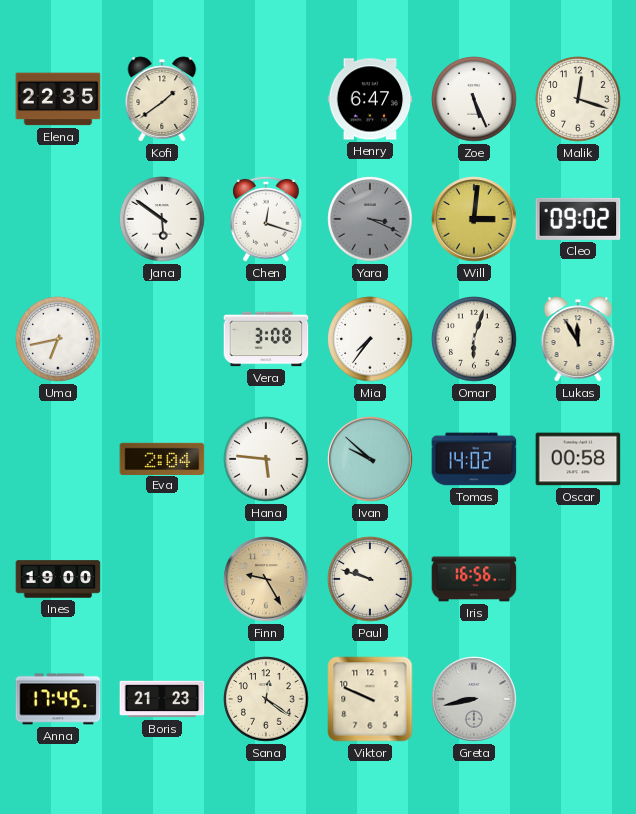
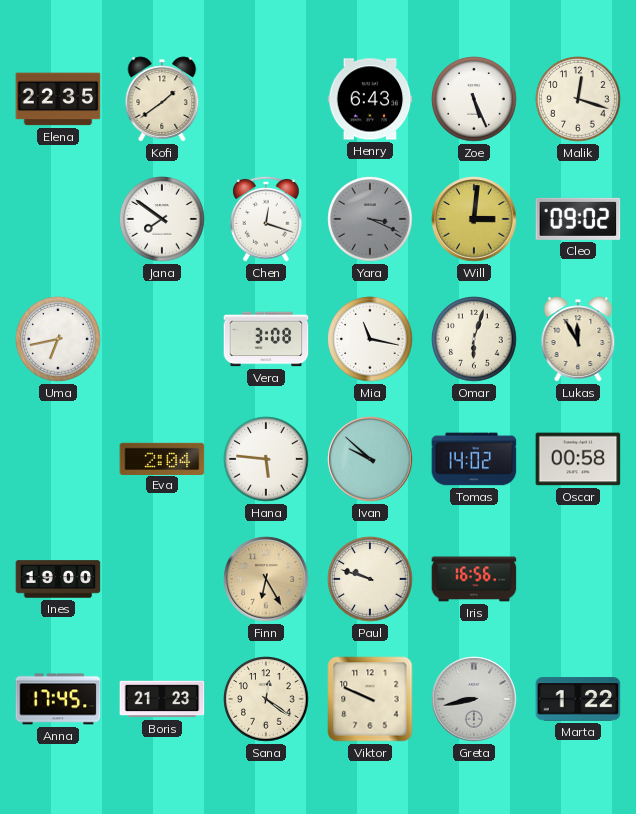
Henry: 6:47 -> 6:43
Jana: 5:51 -> 7:51
Mia: 7:36 -> 11:17
Finn: 9:25 -> 6:25
Marta: none -> 1:22
